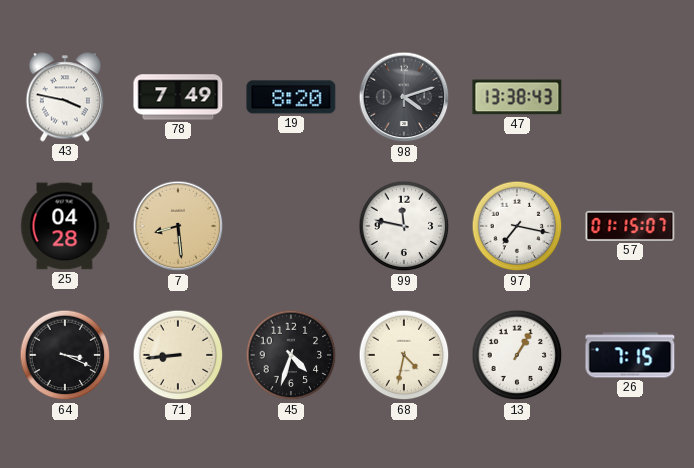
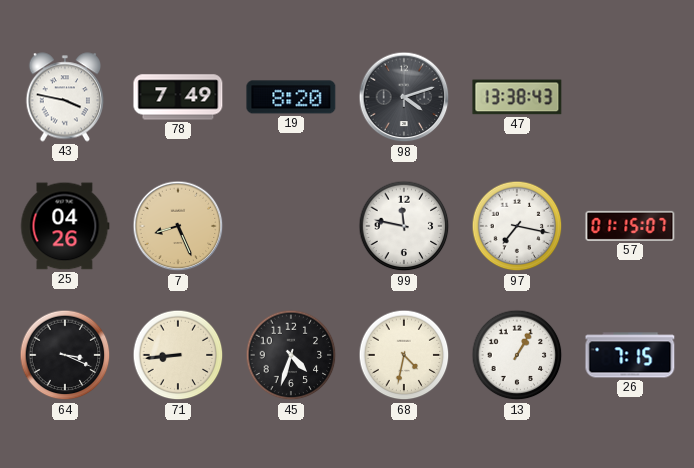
25: 04:28 -> 04:26
7: 8:29 -> 8:26
